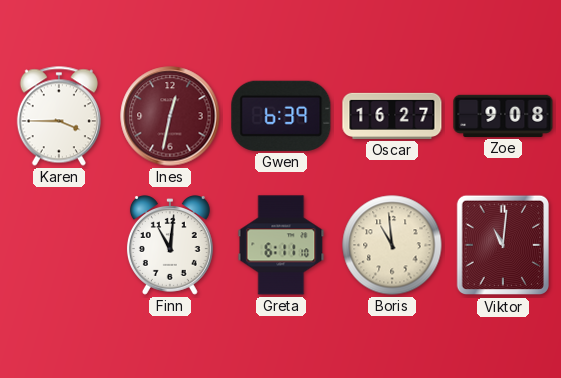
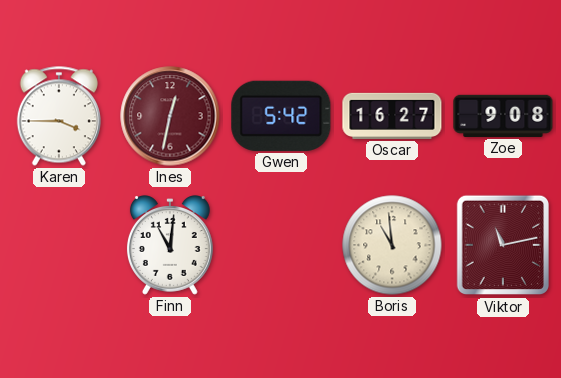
Gwen: 6:39 -> 5:42
Greta: 6:11 -> none
Viktor: 11:01 -> 11:13
